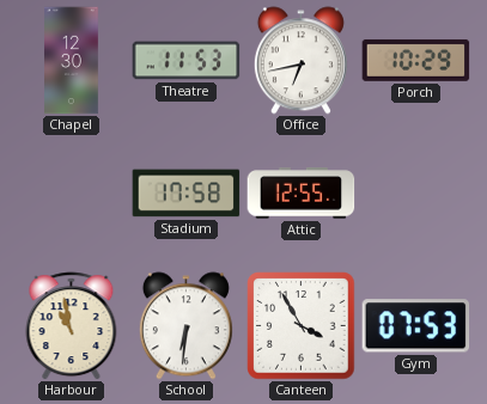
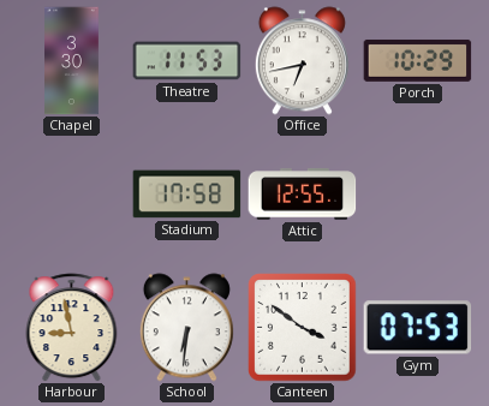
Chapel: 12:30 -> 3:30
Harbour: 10:58 -> 8:58
Canteen: 3:55 -> 3:51
